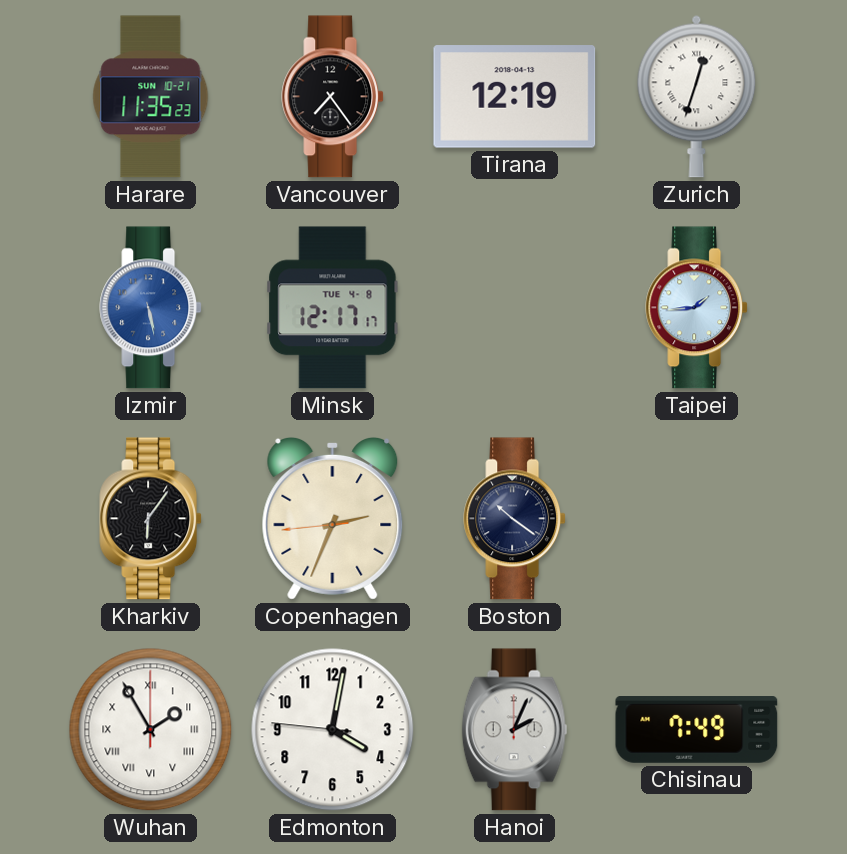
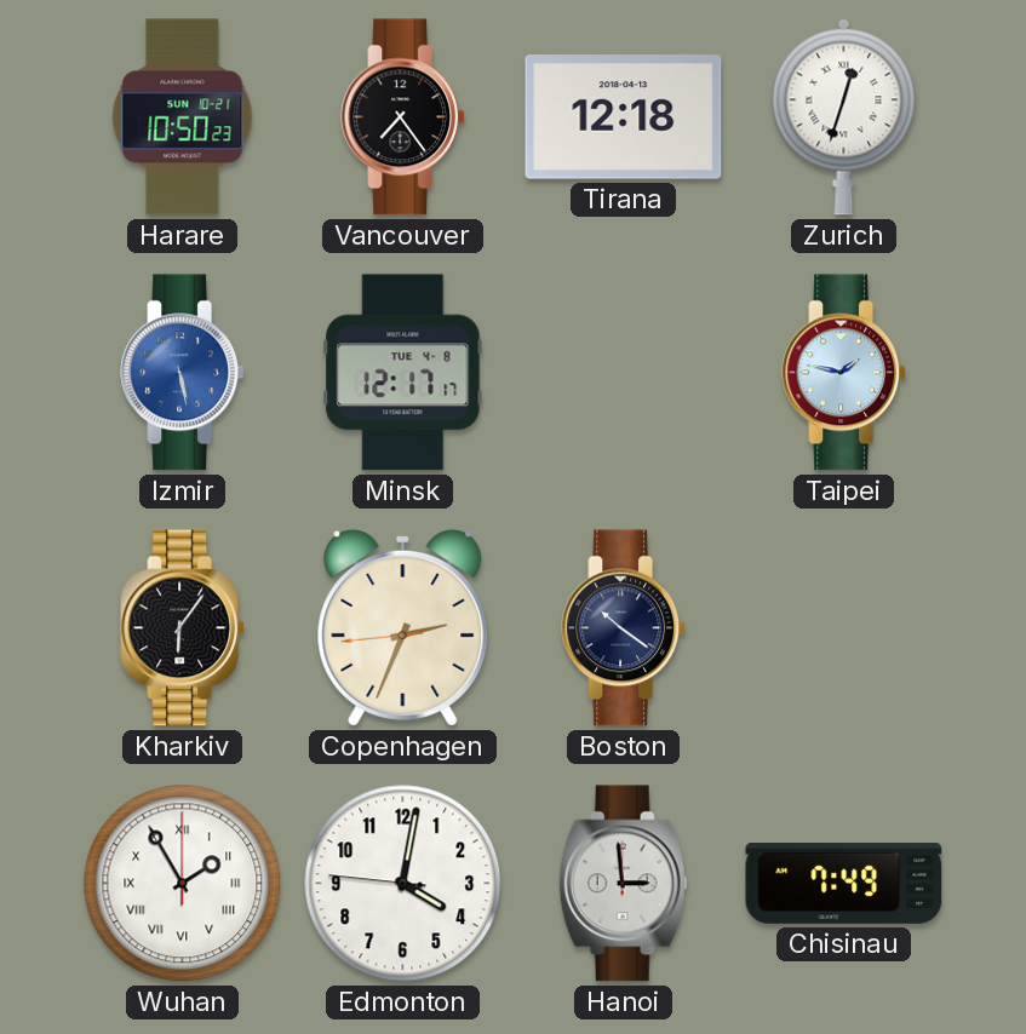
Harare: 11:35 -> 10:50
Tirana: 12:19 -> 12:18
Taipei: 1:44 -> 1:47
Hanoi: 2:04 -> 2:59
